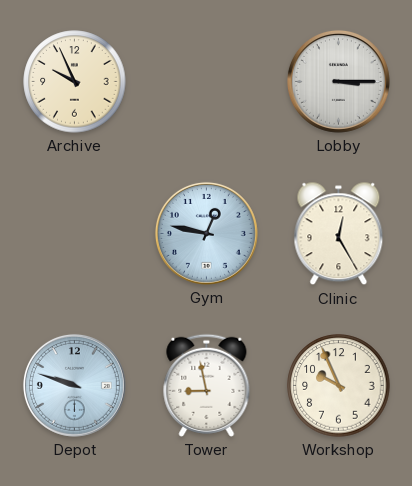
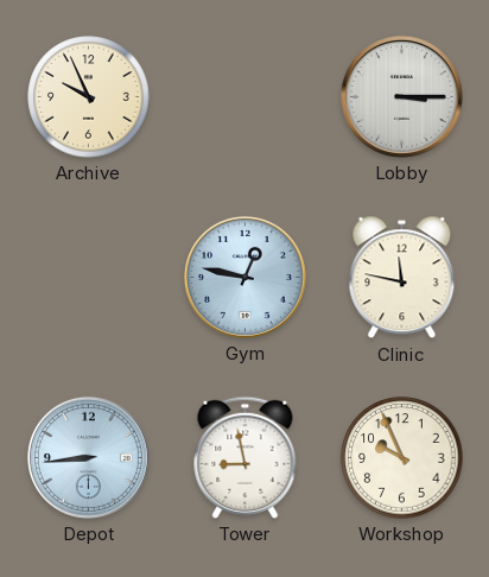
Clinic: 12:25 -> 11:47
Depot: 9:48 -> 8:44
